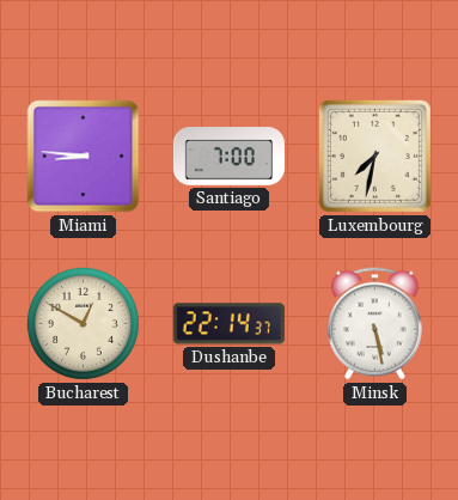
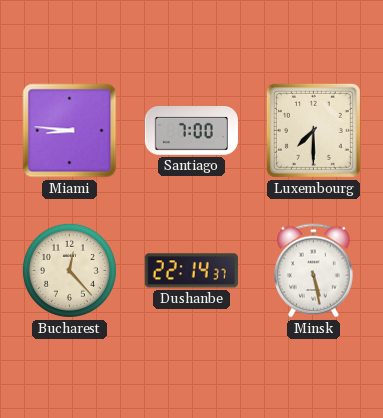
Luxembourg: 7:32 -> 7:30
Bucharest: 12:50 -> 12:23
